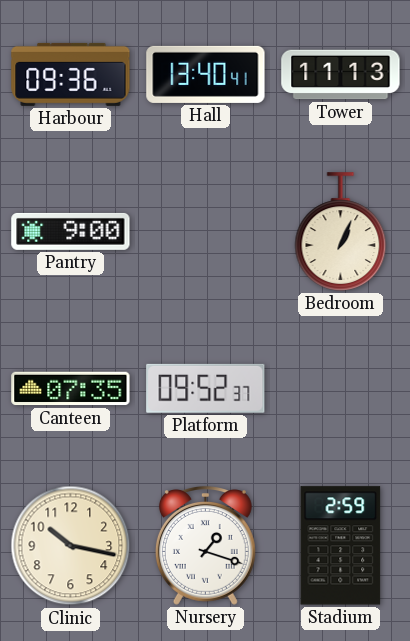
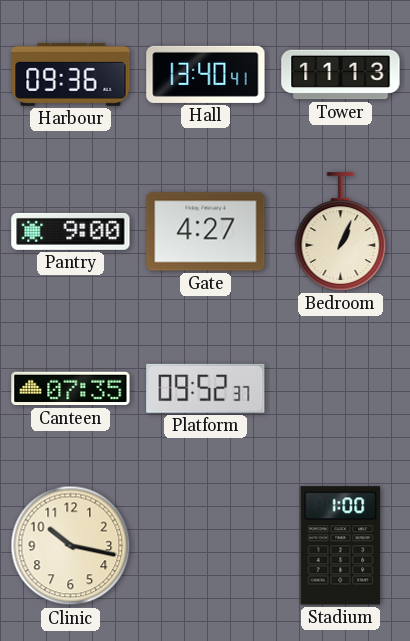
Gate: none -> 4:27
Nursery: 1:18 -> none
Stadium: 2:59 -> 1:00
